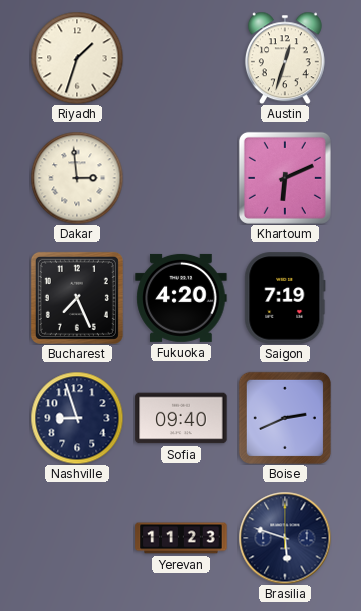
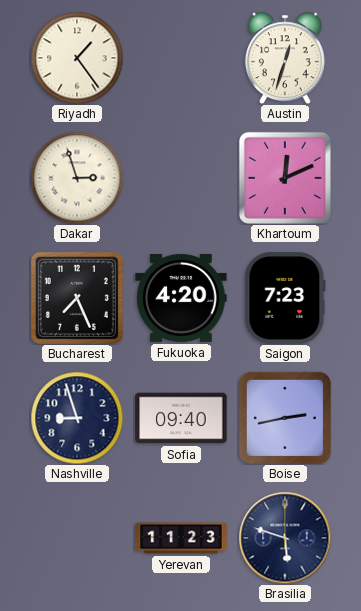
Riyadh: 1:33 -> 1:24
Dakar: 2:59 -> 2:57
Khartoum: 6:11 -> 12:11
Saigon: 7:19 -> 7:23
Boise: 2:41 -> 2:43
